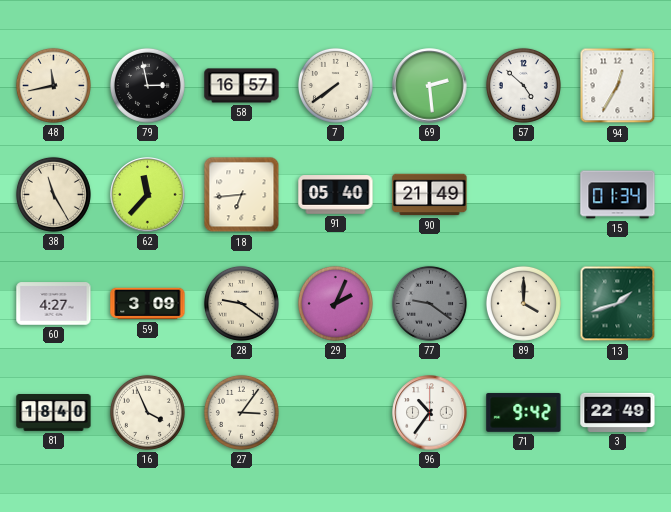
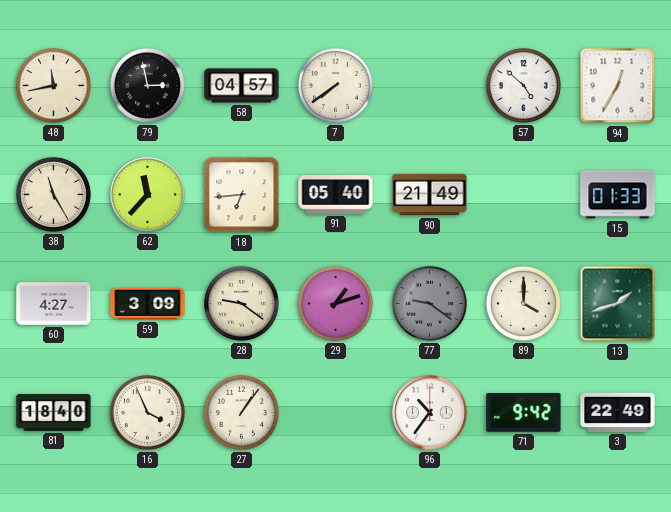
58: 16:57 -> 04:57
69: 2:29 -> none
15: 01:34 -> 01:33
29: 2:04 -> 1:12
27: 3:06 -> 1:06
